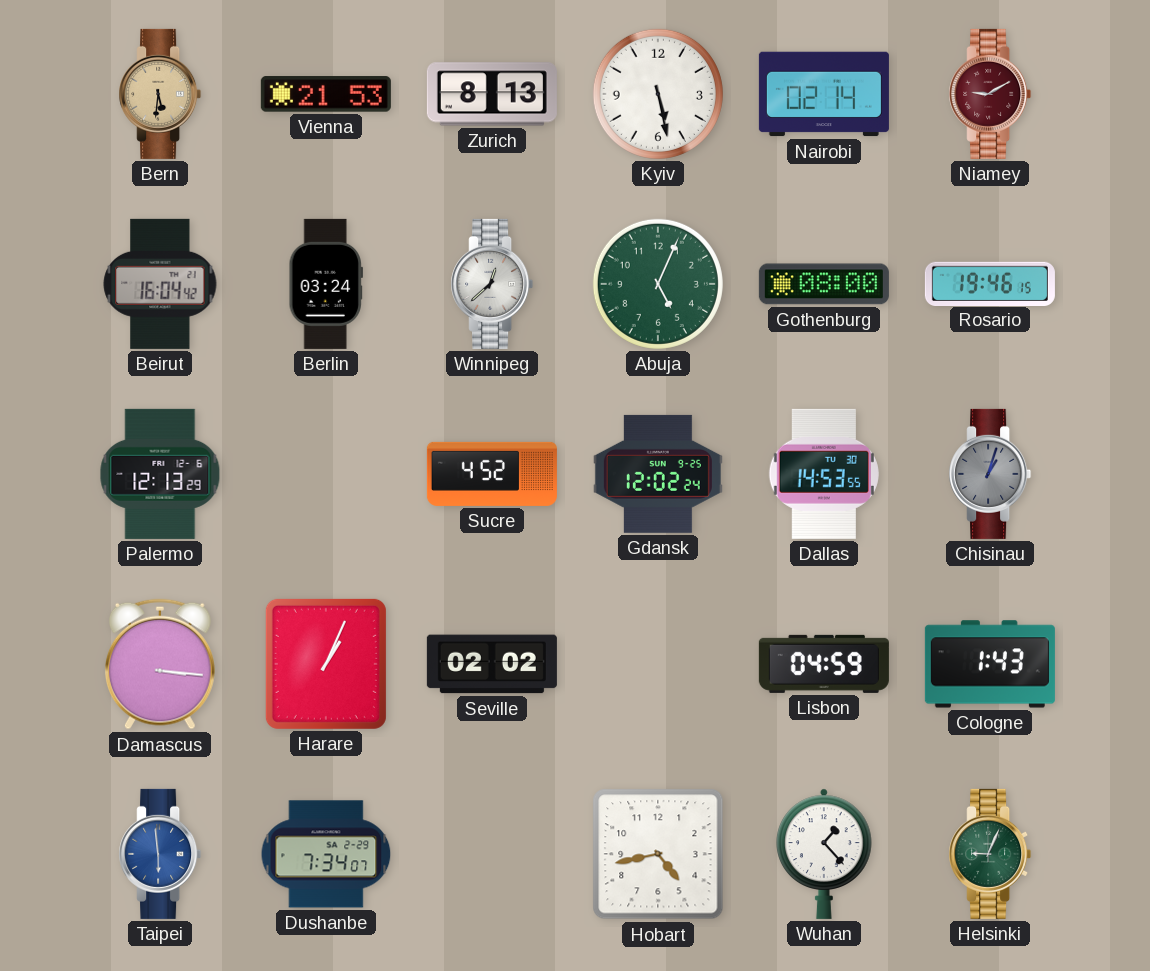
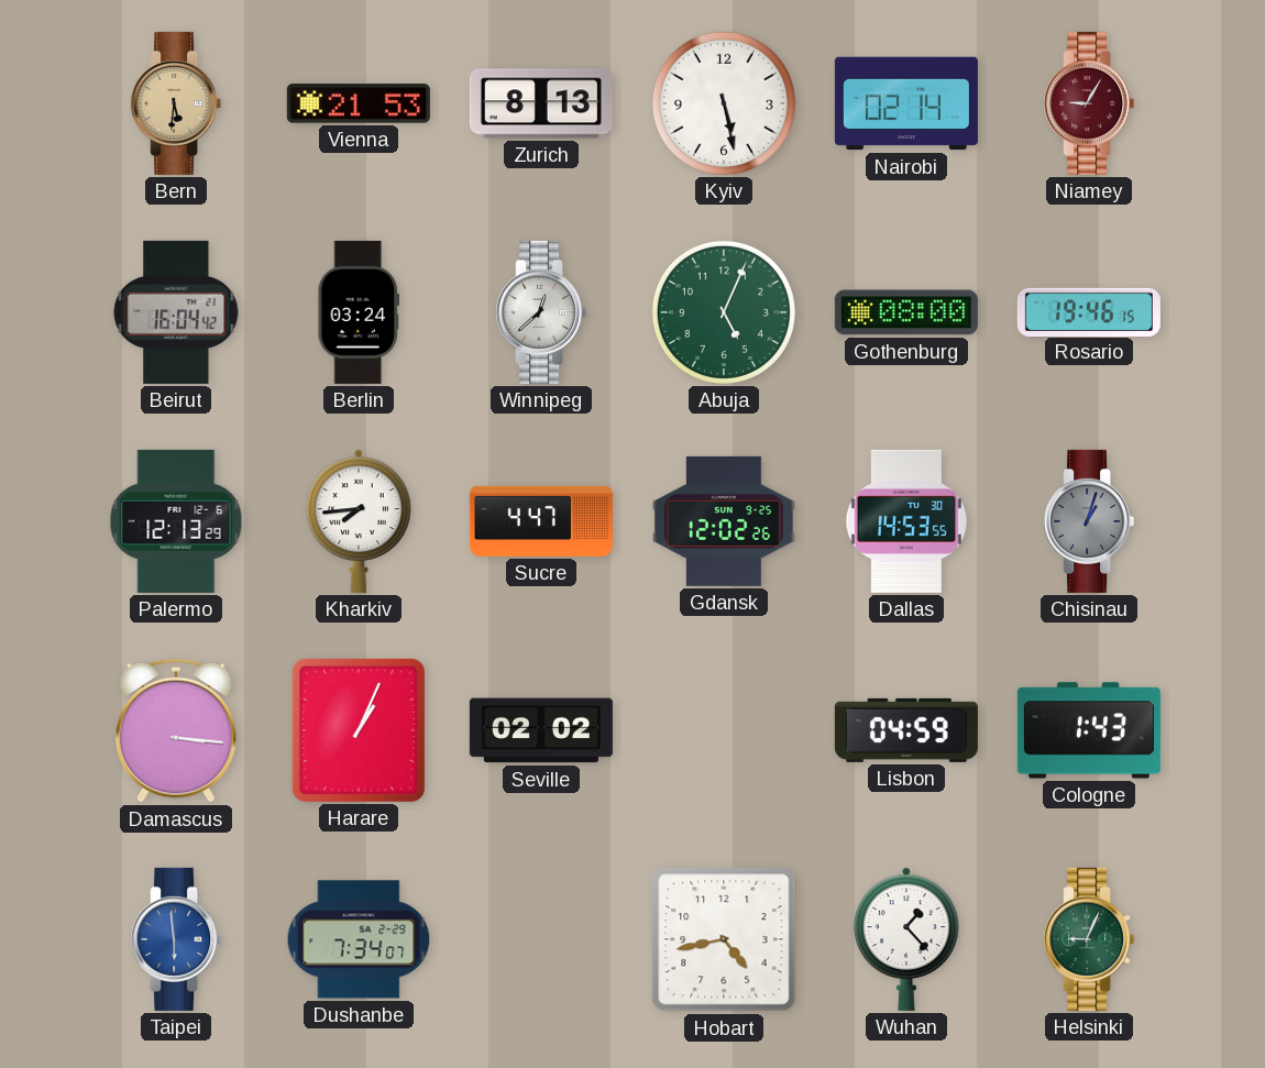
Niamey: 9:10 -> 9:05
Kharkiv: none -> 7:44
Sucre: 4:52 -> 4:47
Gdansk: 12:02:24 -> 12:02:26
